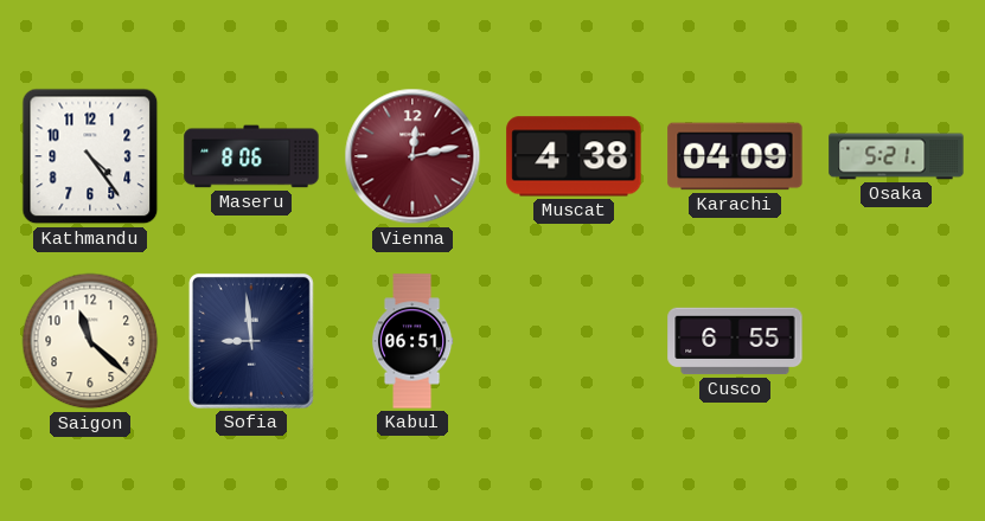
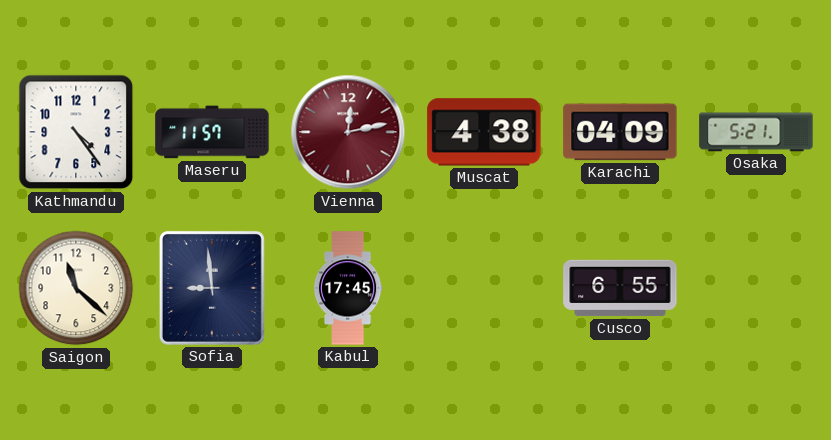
Maseru: 8:06 -> 11:57
Kabul: 06:51 -> 17:45
